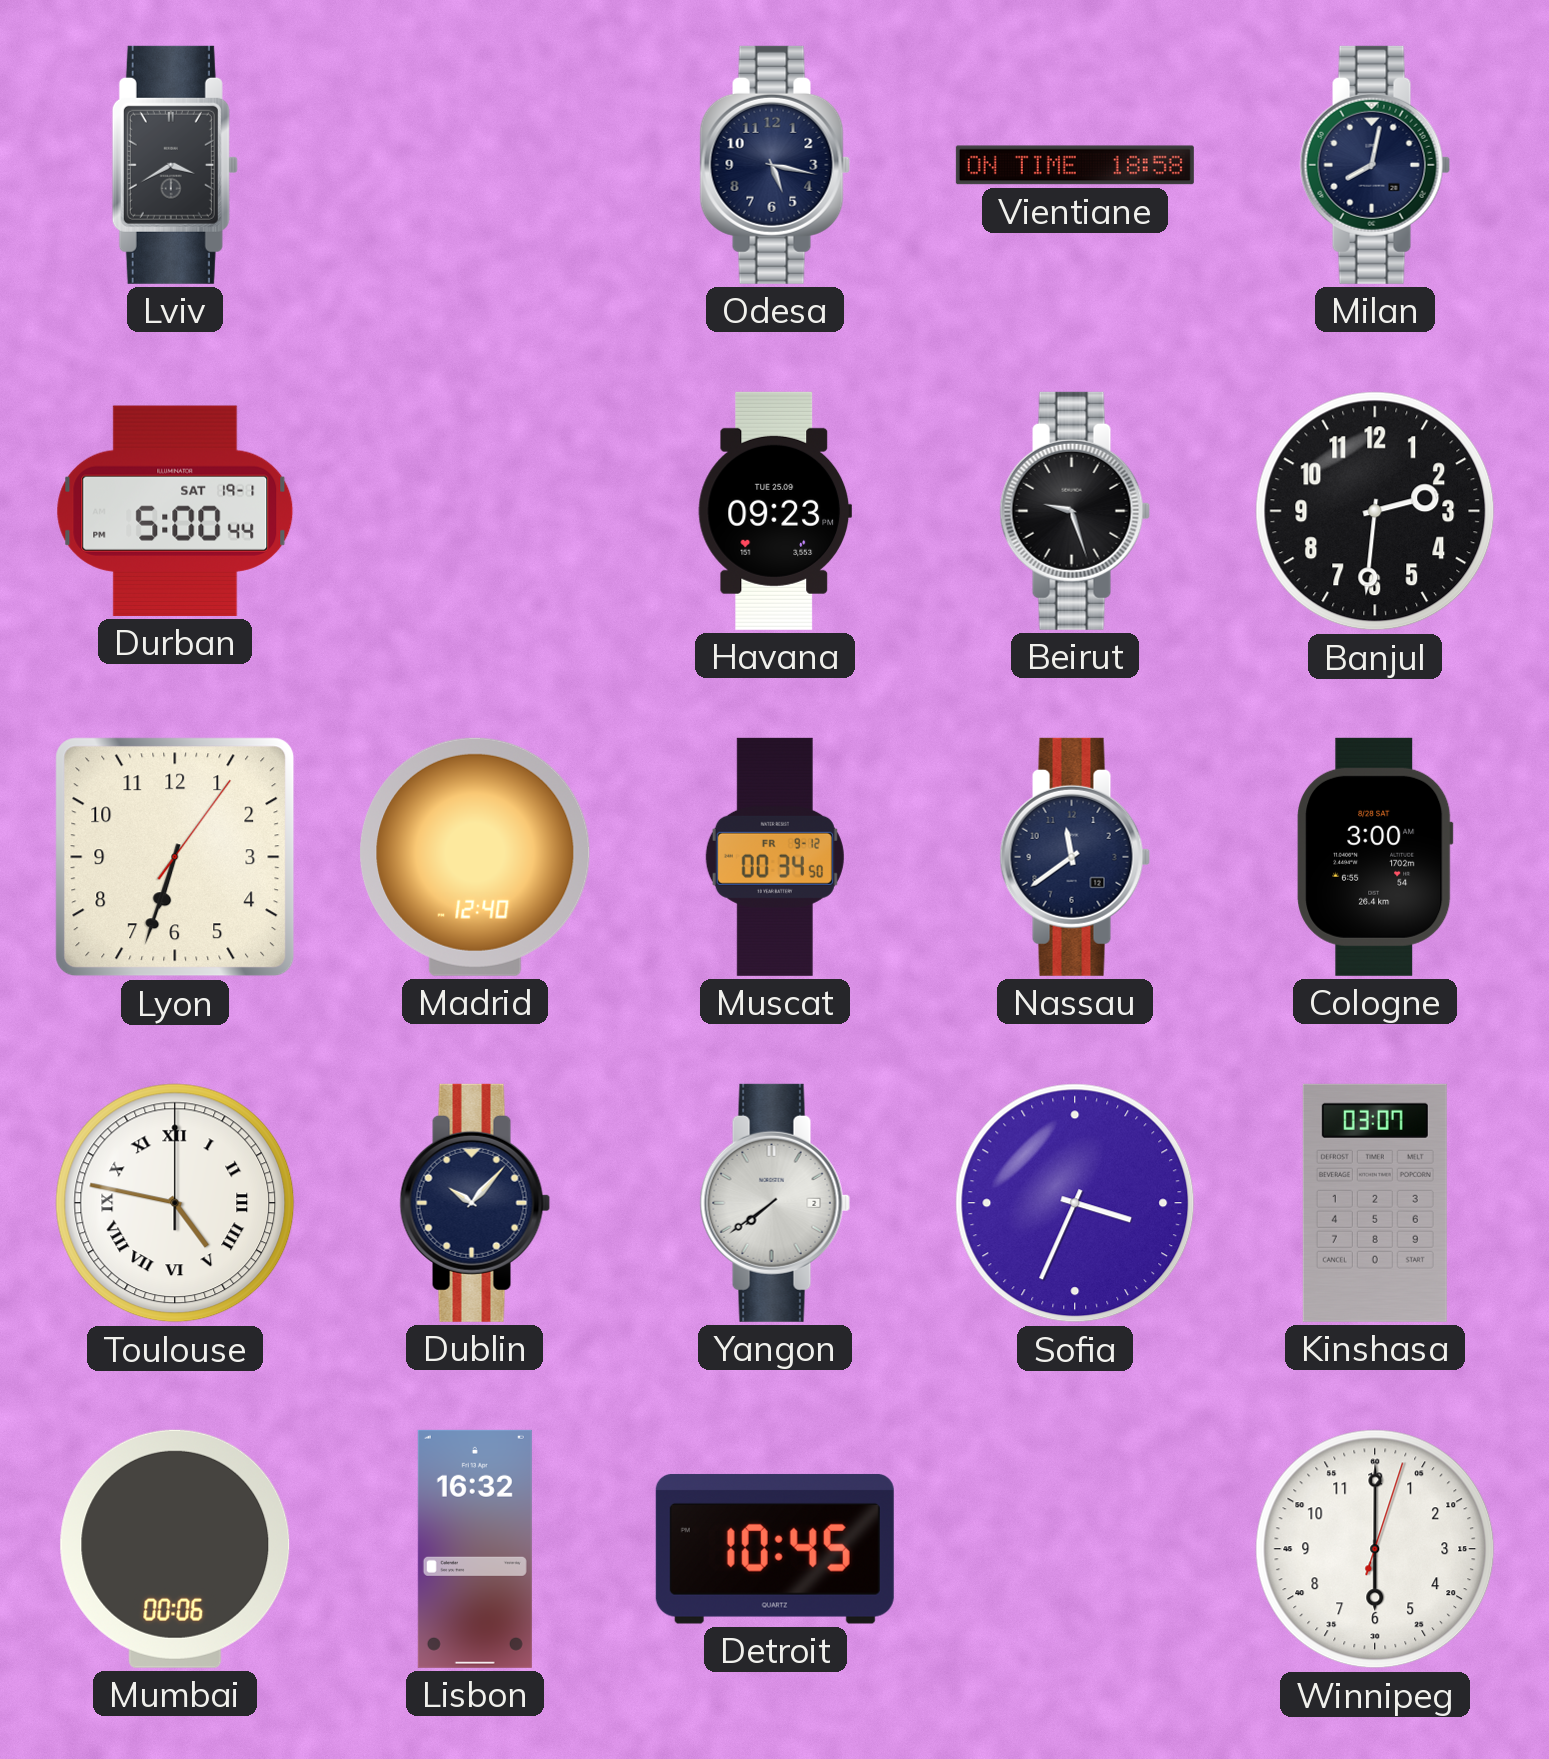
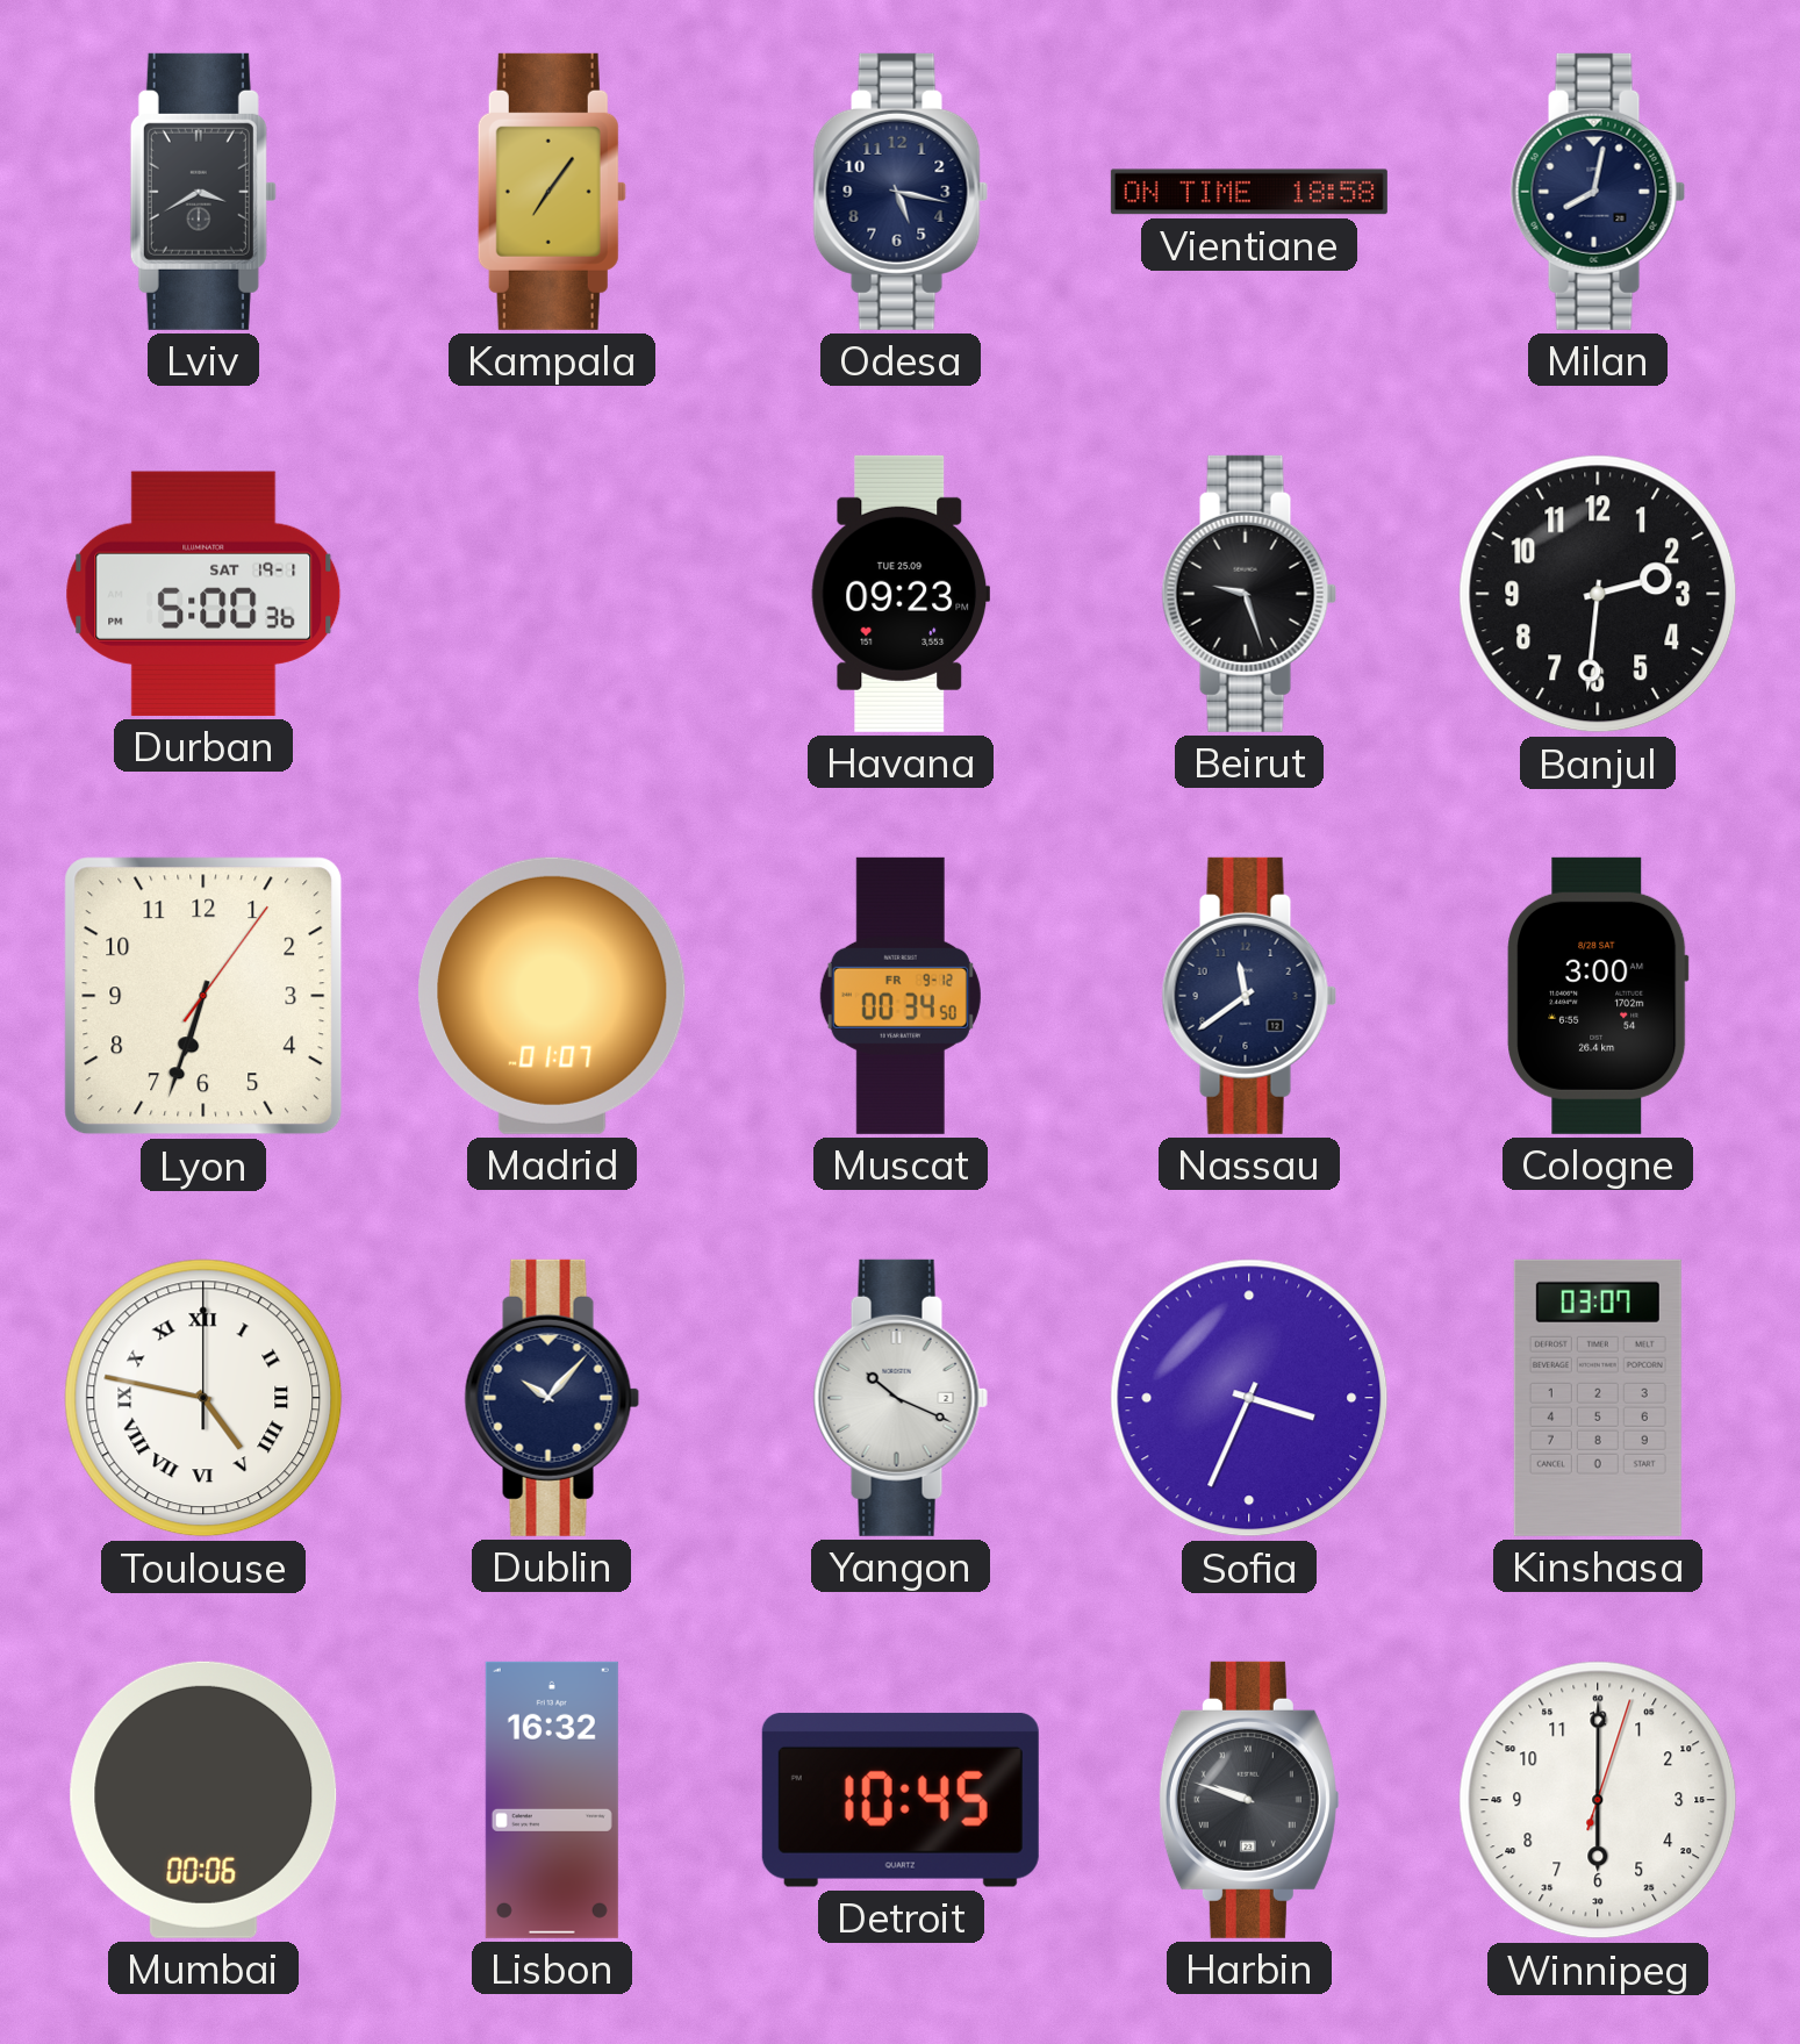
Kampala: none -> 7:06
Durban: 5:00:44 -> 5:00:36
Madrid: 12:40 -> 01:07
Yangon: 7:39 -> 10:19
Harbin: none -> 9:48
